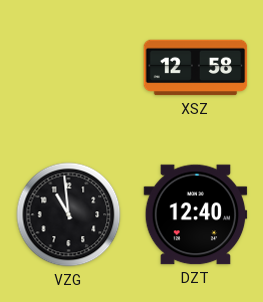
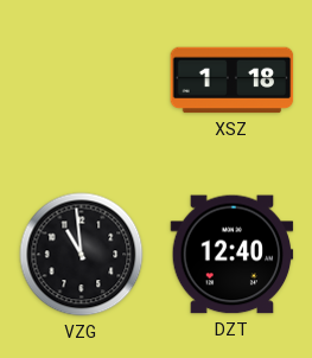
XSZ: 12:58 -> 1:18
